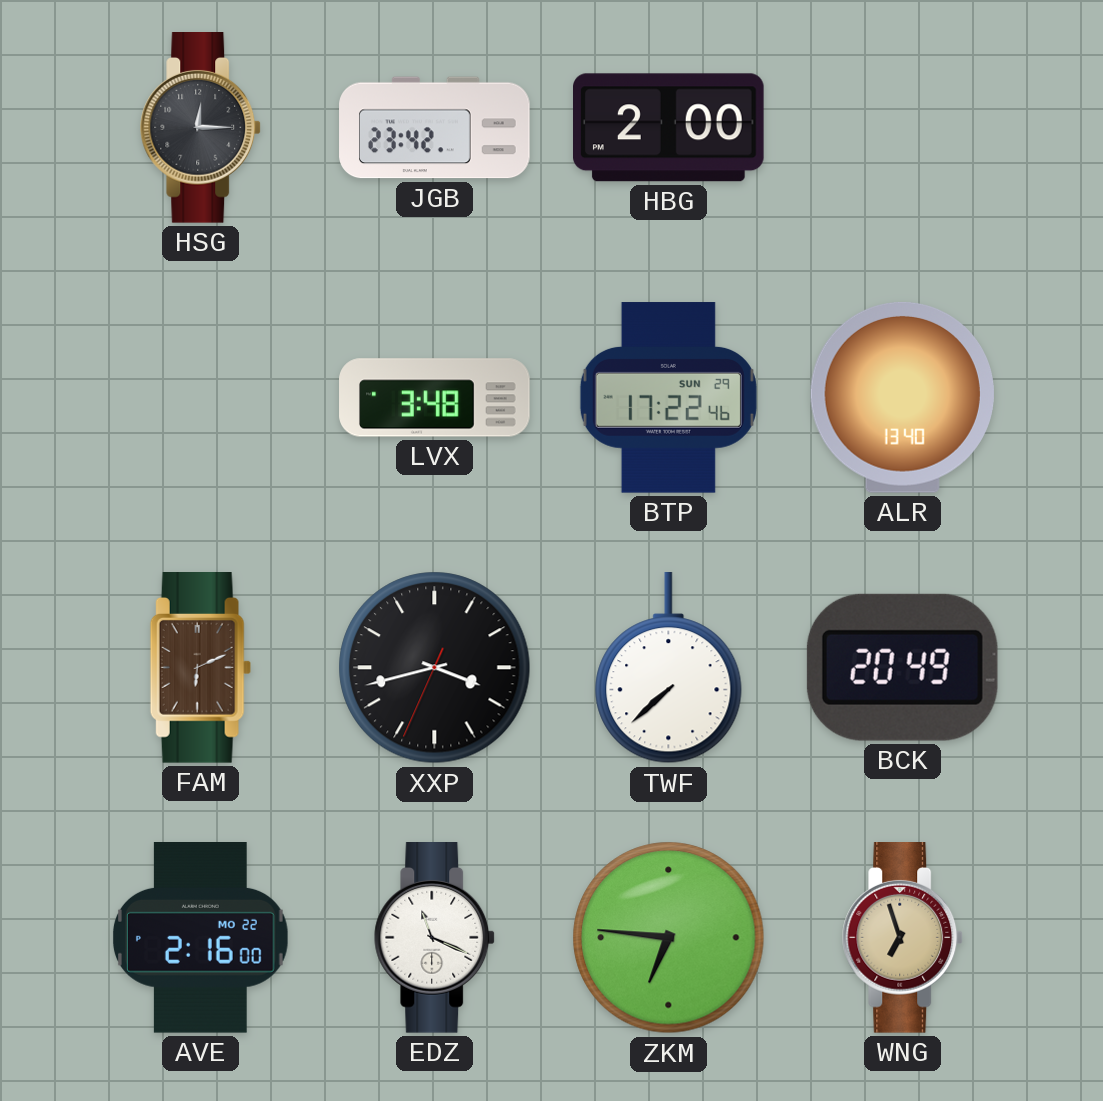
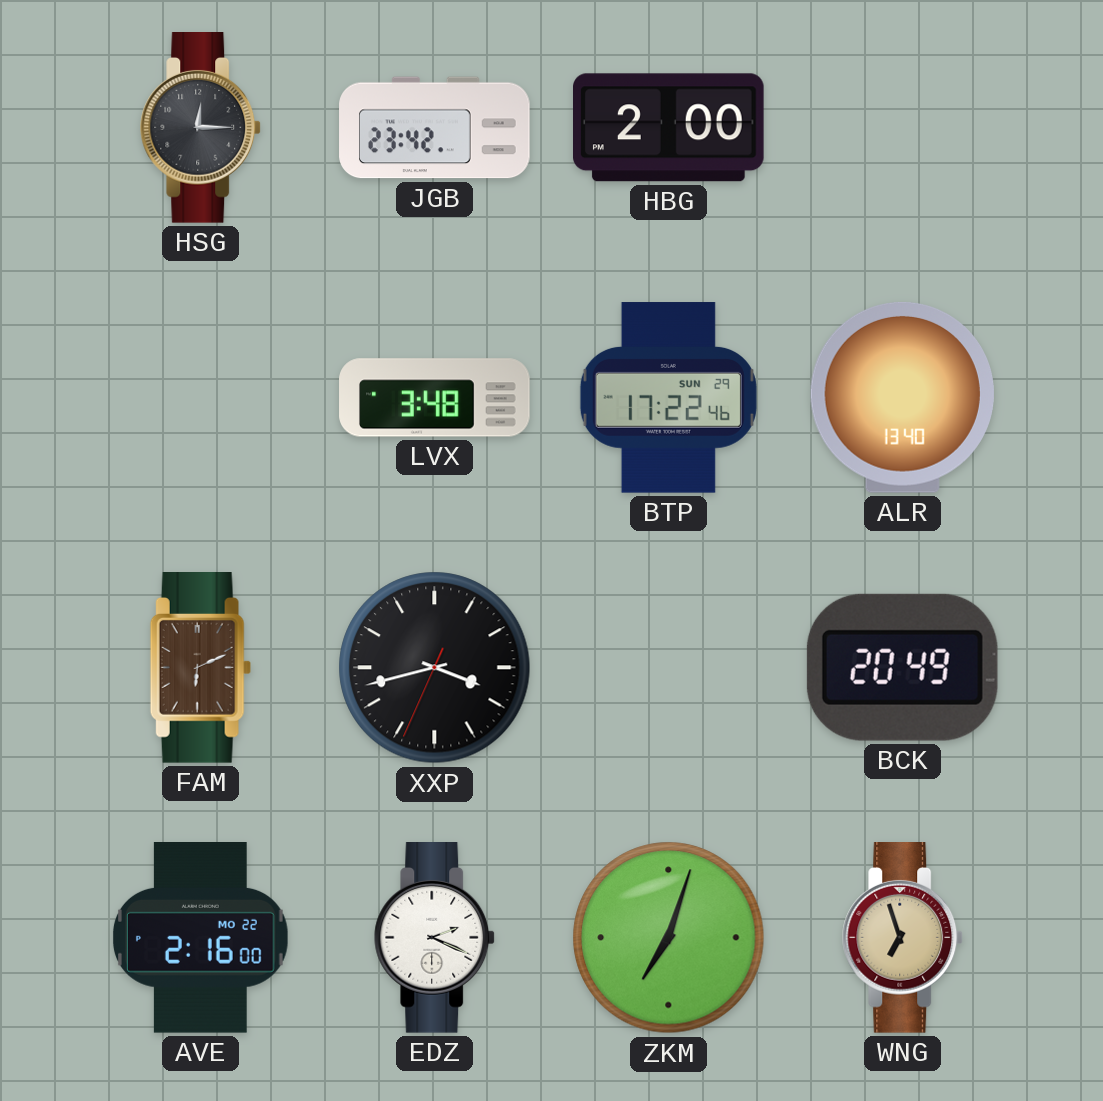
TWF: 7:38 -> none
EDZ: 11:19 -> 2:19
ZKM: 6:46 -> 7:03
